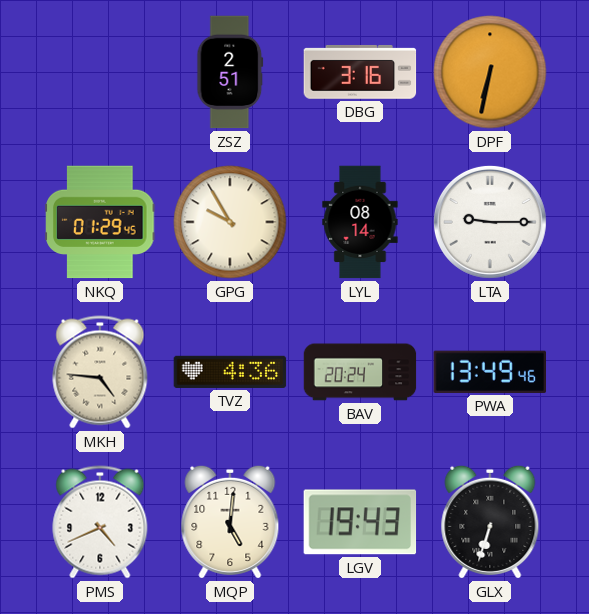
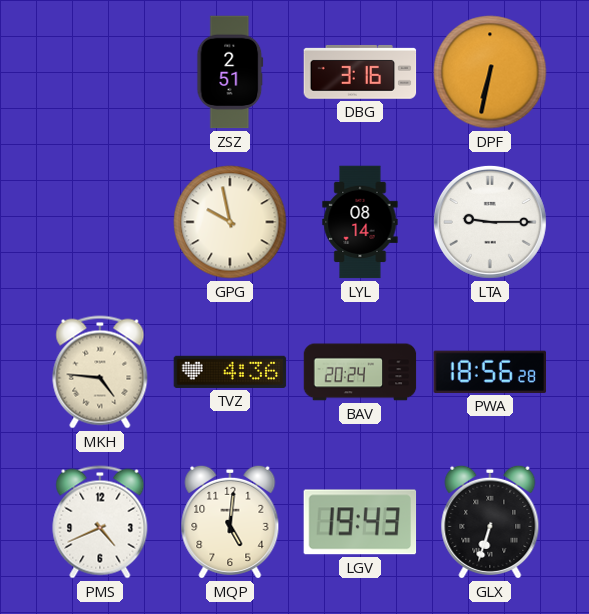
NKQ: 01:29 -> none
GPG: 9:55 -> 9:58
PWA: 13:49 -> 18:56
